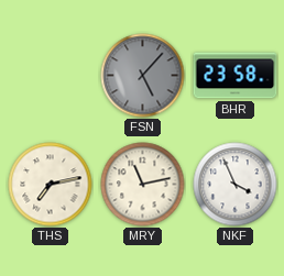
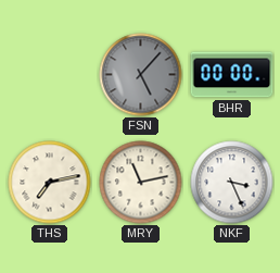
BHR: 23:58 -> 00:00
NKF: 3:56 -> 3:26
